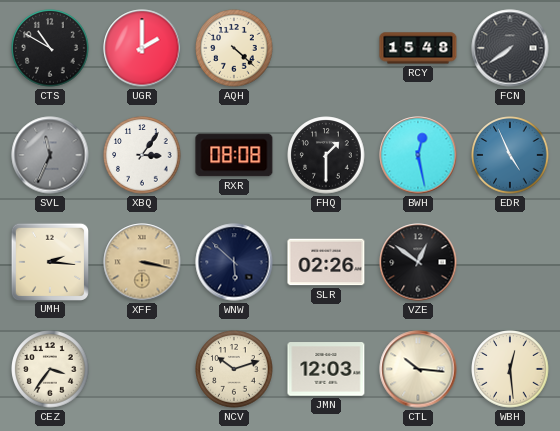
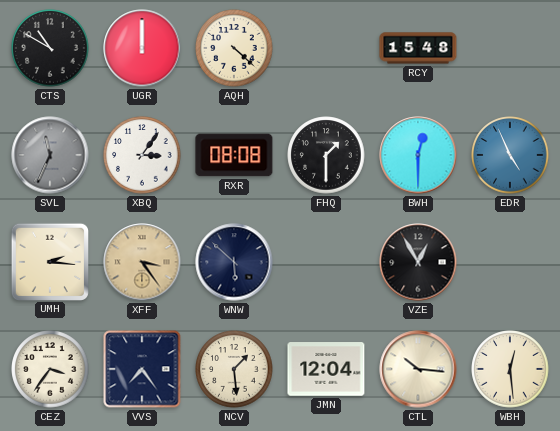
UGR: 2:00 -> 12:00
FCN: 7:39 -> none
BWH: 12:28 -> 12:30
XFF: 3:17 -> 3:24
SLR: 02:26 -> none
VZE: 12:51 -> 12:55
VVS: none -> 7:24
NCV: 10:12 -> 1:29
JMN: 12:03 -> 12:04
